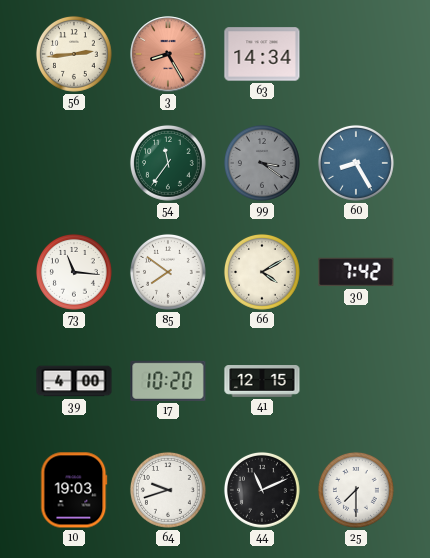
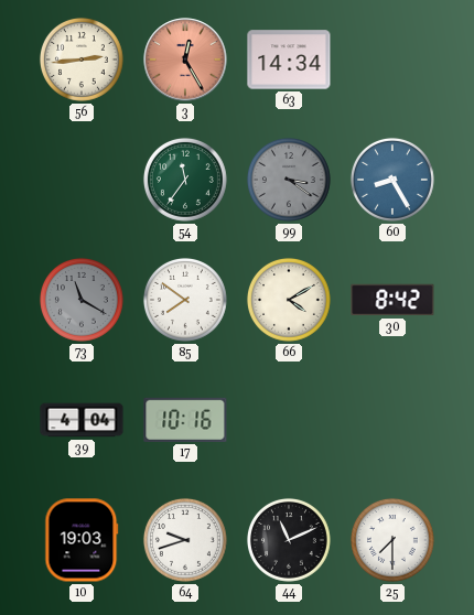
3: 8:25 -> 12:25
73: 11:16 -> 11:20
73 dial: white -> grey
30: 7:42 -> 8:42
39: 4:00 -> 4:04
17: 10:20 -> 10:16
41: 12:15 -> none
